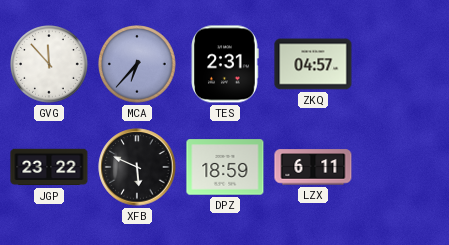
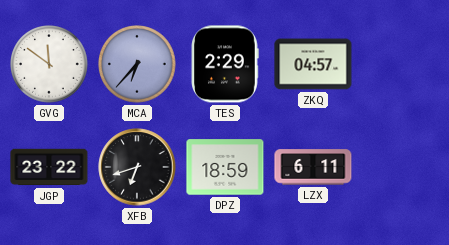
GVG: 11:53 -> 11:51
TES: 2:31 -> 2:29
XFB: 5:49 -> 6:42
